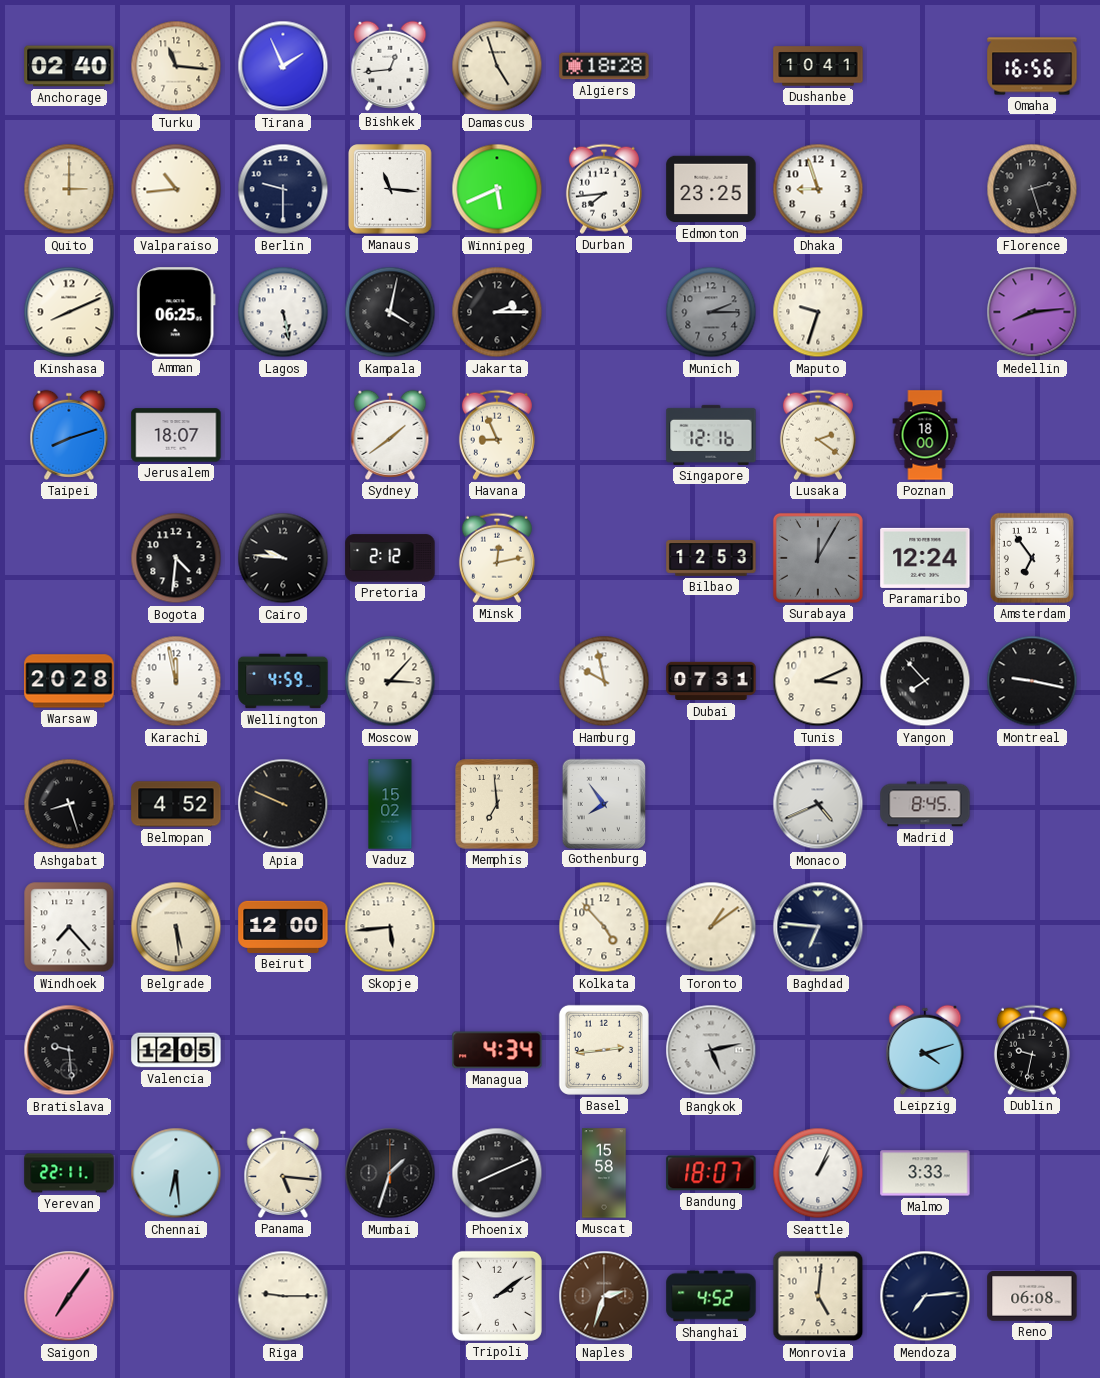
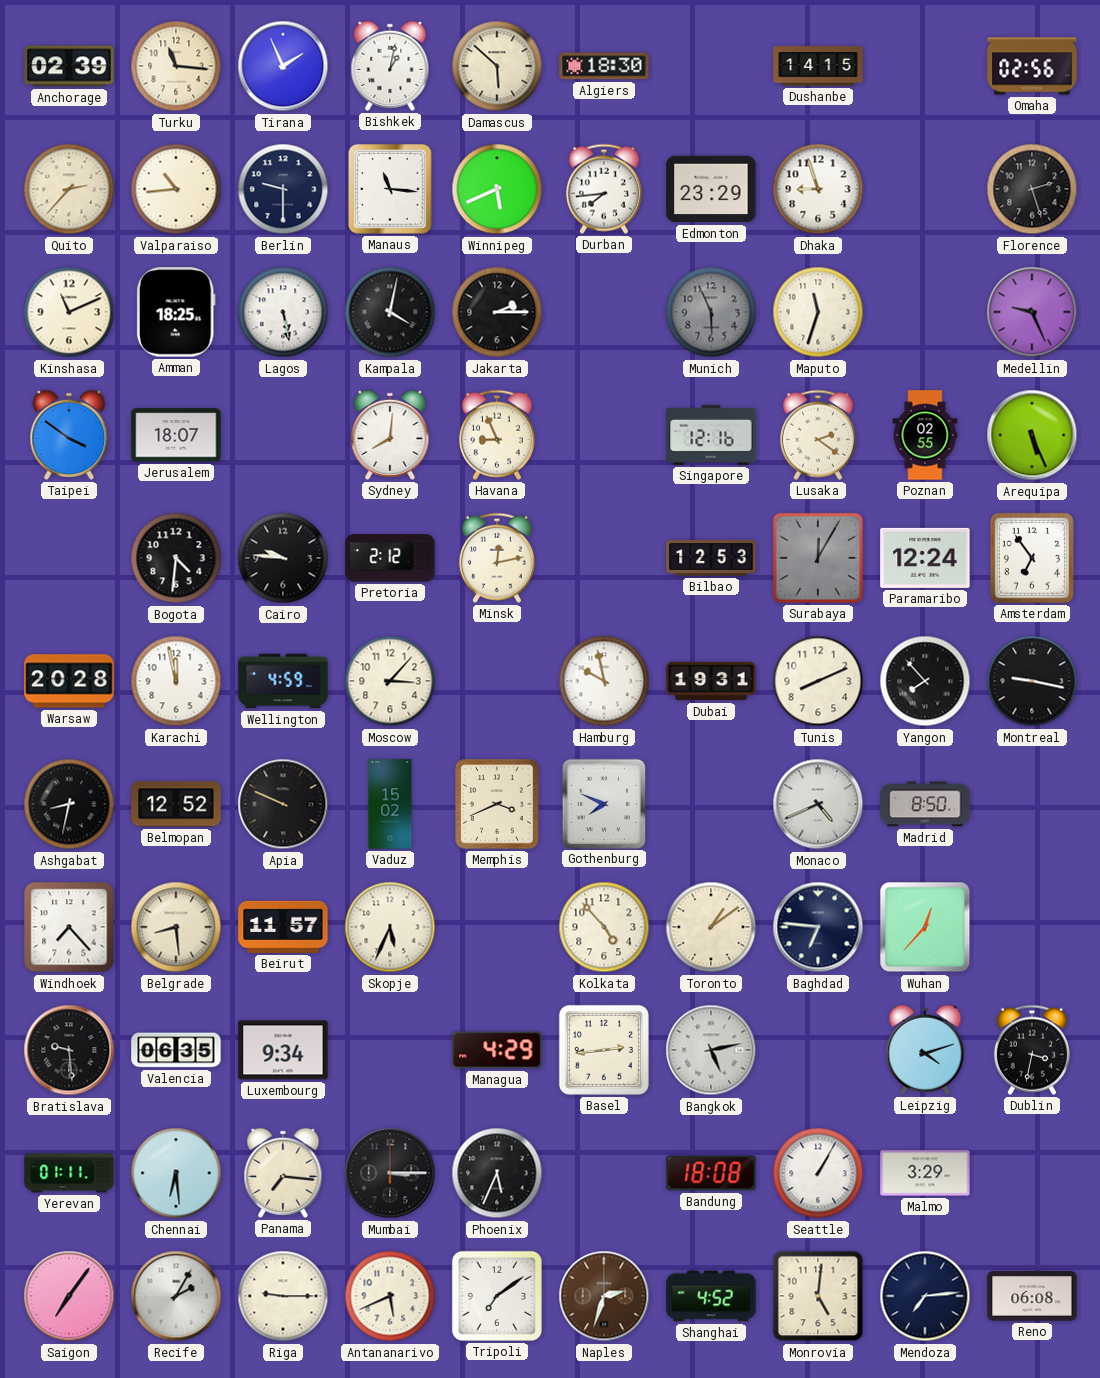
Anchorage: 02:40 -> 02:39
Bishkek: 12:44 -> 1:02
Damascus: 4:57 -> 5:52
Algiers: 18:28 -> 18:30
Dushanbe: 10:41 -> 14:15
Omaha: 16:56 -> 02:56
Quito: 3:00 -> 2:37
Edmonton: 23:25 -> 23:29
Kinshasa: 8:11 -> 11:11
Amman: 06:25 -> 18:25
Munich: 2:15 -> 5:56
Maputo: 9:33 -> 11:33
Medellin: 8:14 -> 9:26
Taipei: 8:12 -> 3:51
Sydney: 1:39 -> 8:01
Poznan: 18:00 -> 02:55
Arequipa: none -> 5:26
Dubai: 07:31 -> 19:31
Tunis: 3:11 -> 8:11
Ashgabat: 8:27 -> 8:32
Belmopan: 4:52 -> 12:52
Memphis: 6:59 -> 3:41
Gothenburg: 7:54 -> 7:49
Madrid: 8:45 -> 8:50
Belgrade: 5:29 -> 8:29
Beirut: 12:00 -> 11:57
Skopje: 5:44 -> 5:34
Wuhan: none -> 12:37
Valencia: 12:05 -> 06:35
Luxembourg: none -> 9:34
Managua: 4:34 -> 4:29
Dublin: 9:32 -> 3:32
Yerevan: 22:11 -> 01:11
Panama: 5:16 -> 7:16
Mumbai: 1:33 -> 3:15
Phoenix: 8:11 -> 5:34
Muscat: 15:58 -> none
Bandung: 18:07 -> 18:08
Seattle: 1:04 -> 1:05
Malmo: 3:33 -> 3:29
Recife: none -> 2:05
Antananarivo: none -> 5:41
Tripoli: 2:09 -> 7:09
